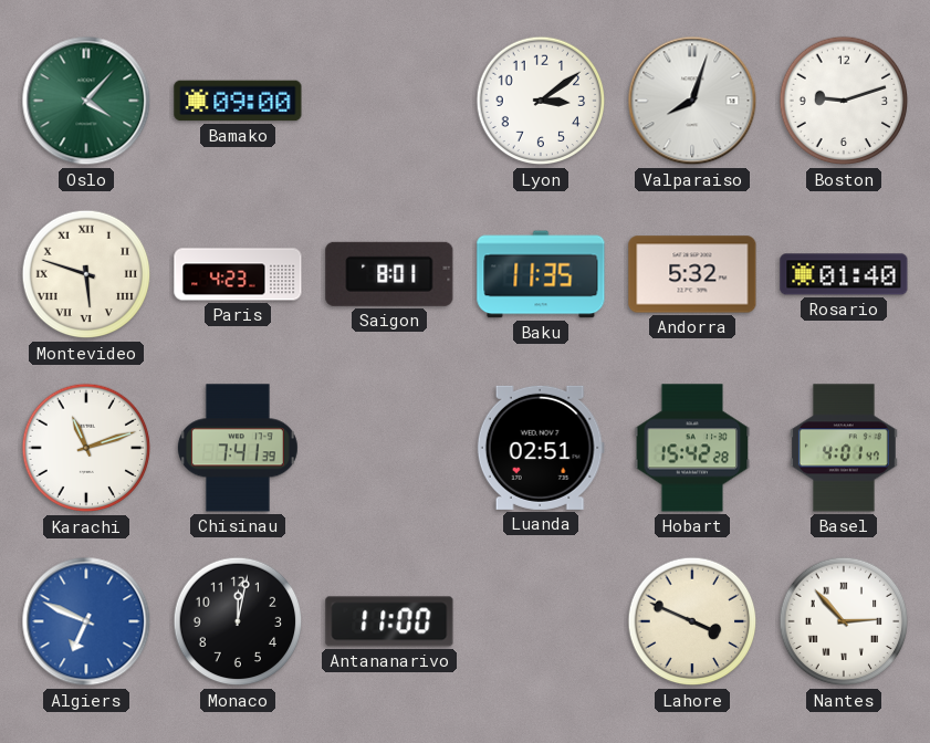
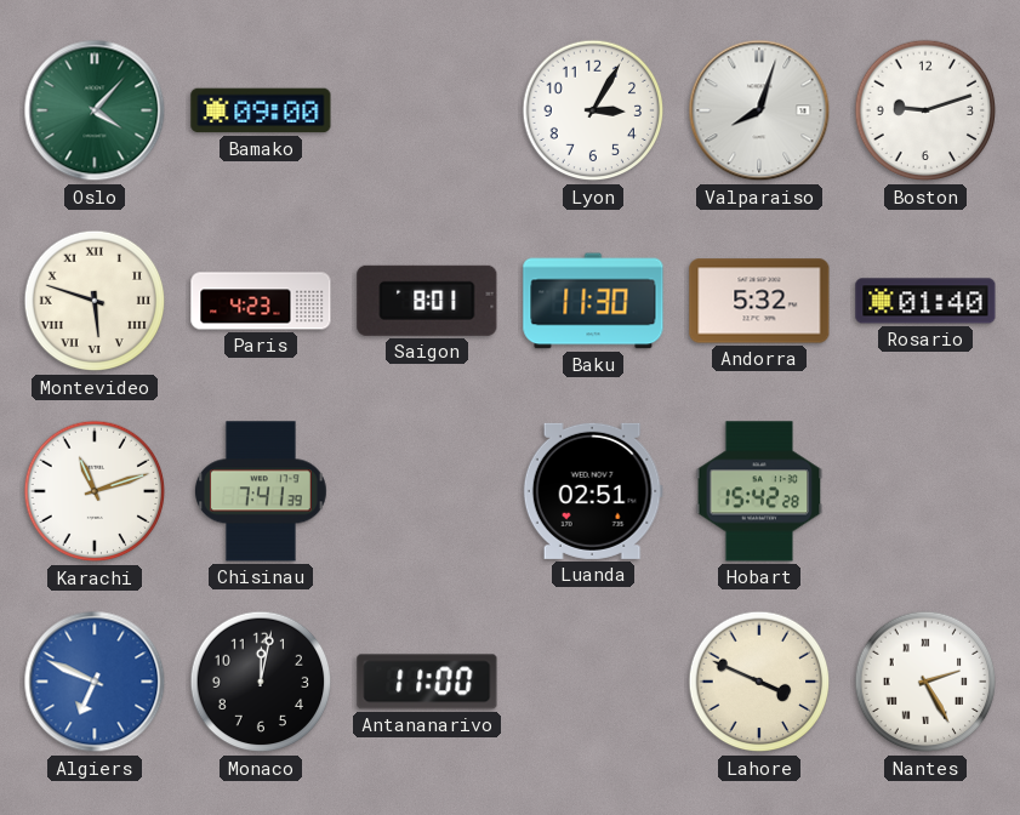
Lyon: 3:09 -> 3:05
Baku: 11:35 -> 11:30
Basel: 4:01 -> none
Nantes: 2:53 -> 2:25
